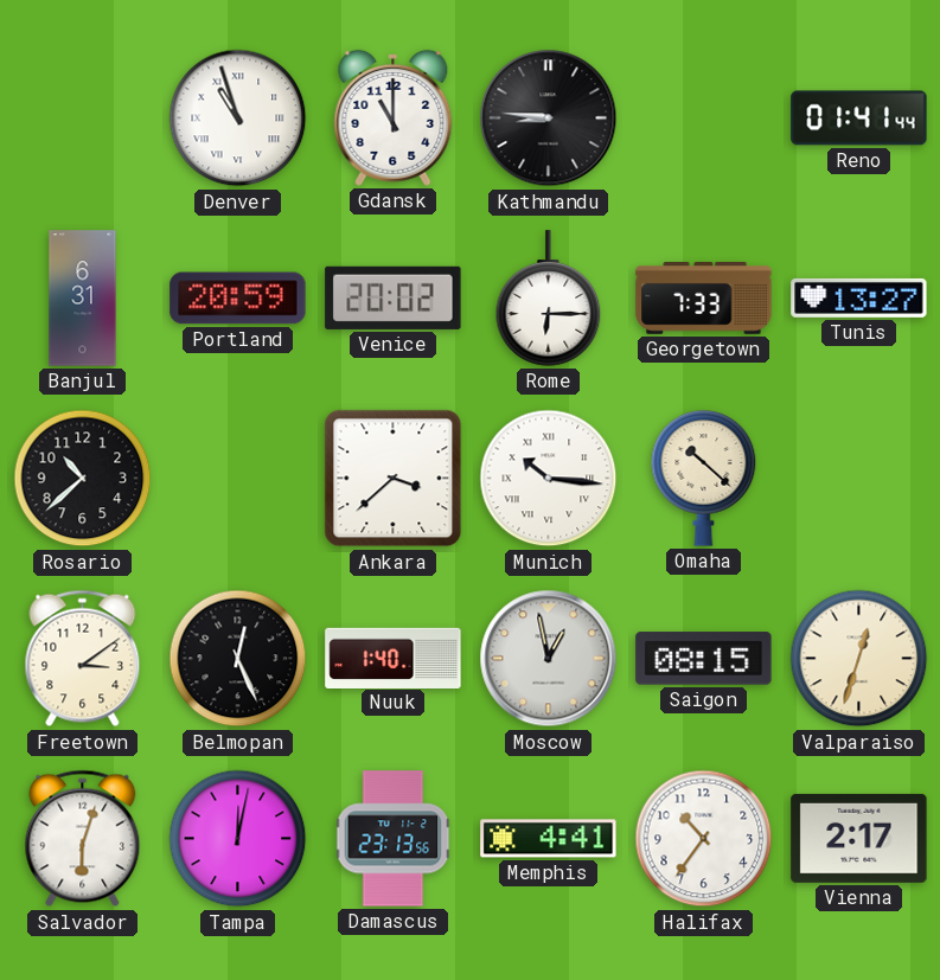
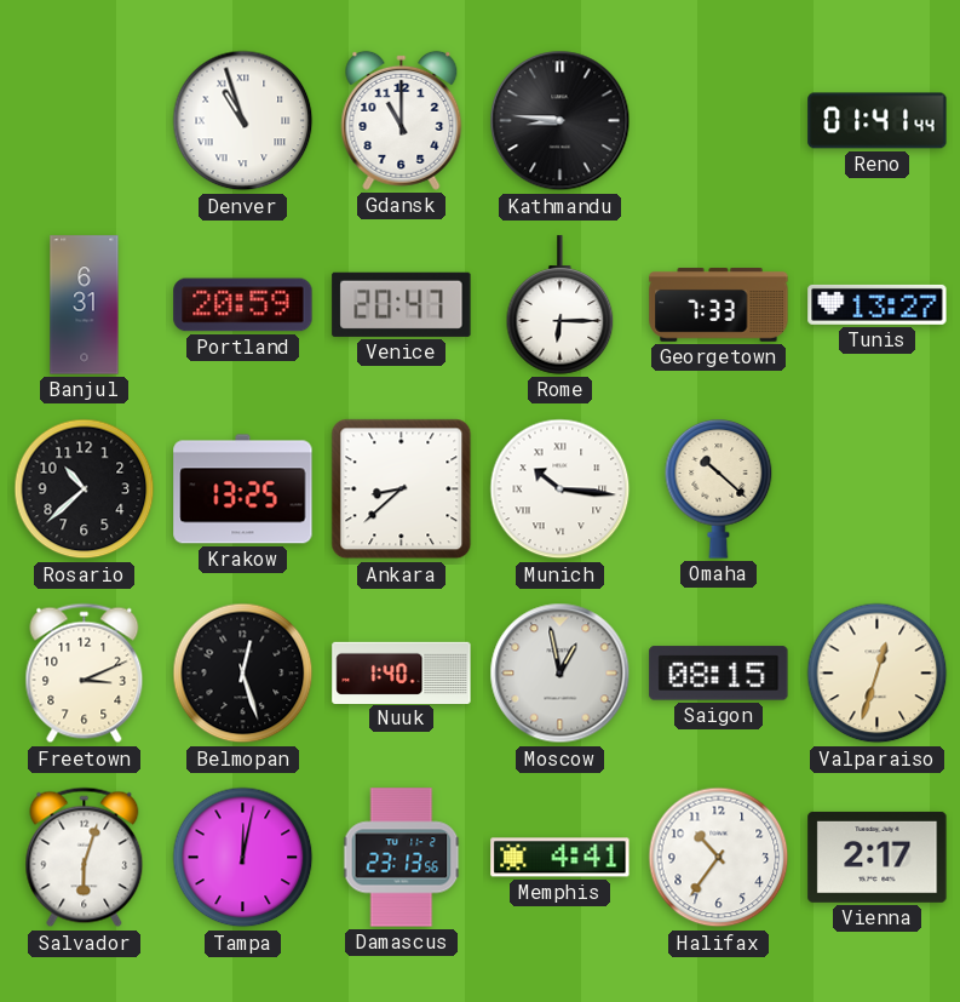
Venice: 20:02 -> 20:47
Krakow: none -> 13:25
Ankara: 3:38 -> 8:38
Freetown: 3:09 -> 3:11
Belmopan: 12:26 -> 12:27
